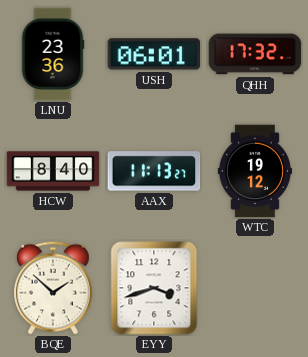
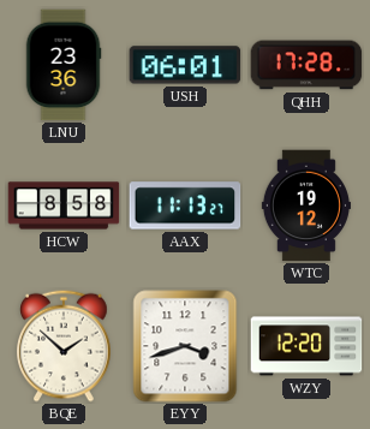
QHH: 17:32 -> 17:28
HCW: 8:40 -> 8:58
WZY: none -> 12:20
